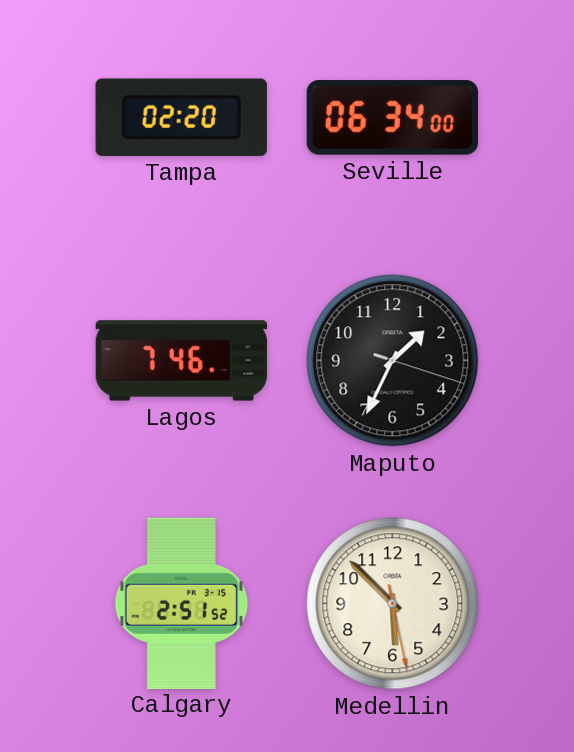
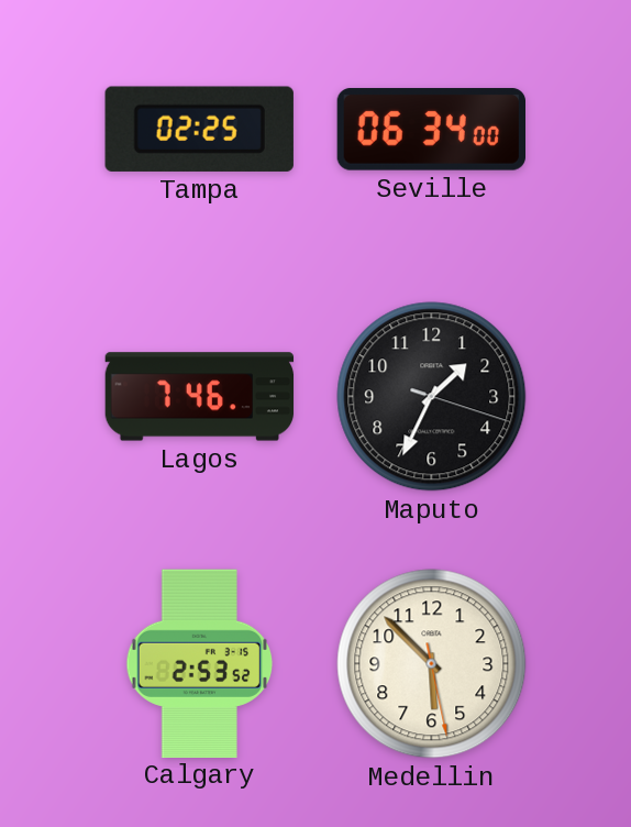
Tampa: 02:20 -> 02:25
Calgary: 2:51 -> 2:53
